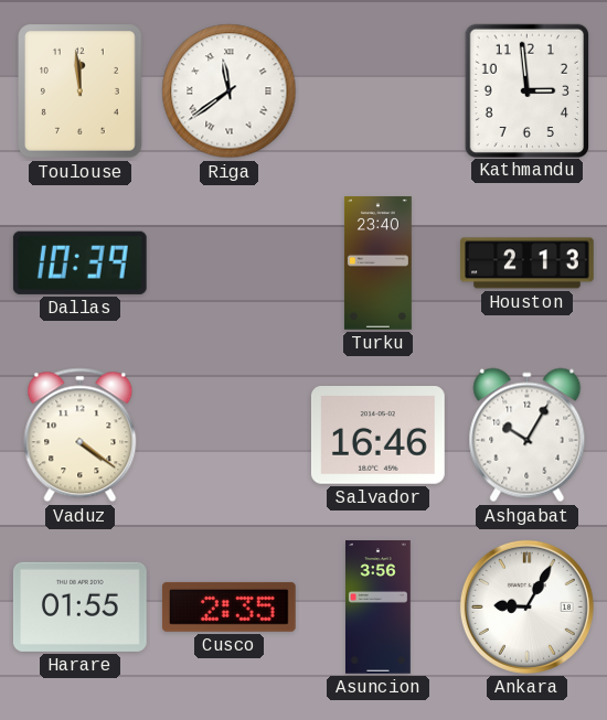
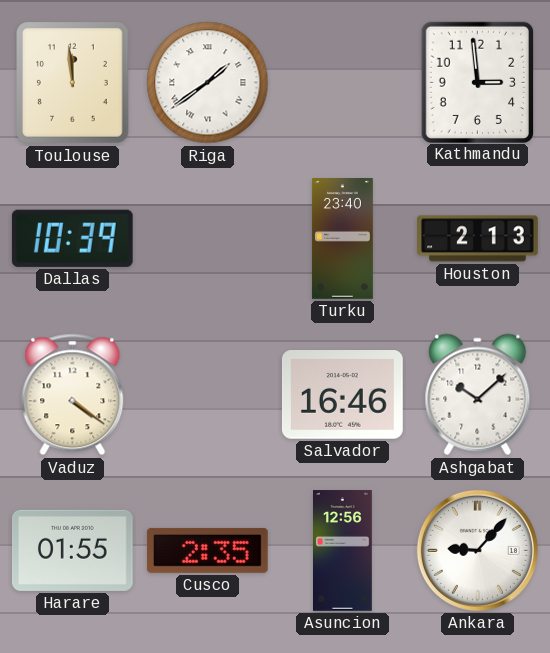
Riga: 11:39 -> 1:39
Ashgabat: 10:05 -> 10:08
Asuncion: 3:56 -> 12:56
Ankara: 9:05 -> 9:07
